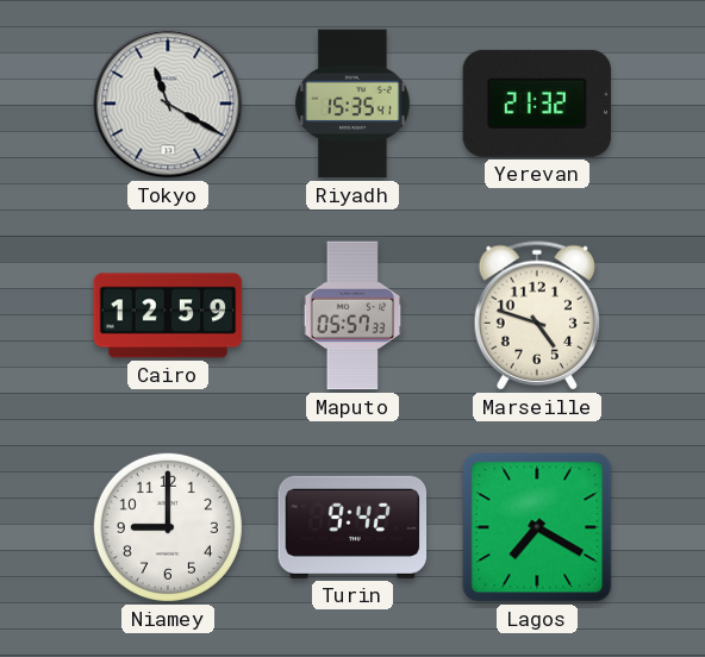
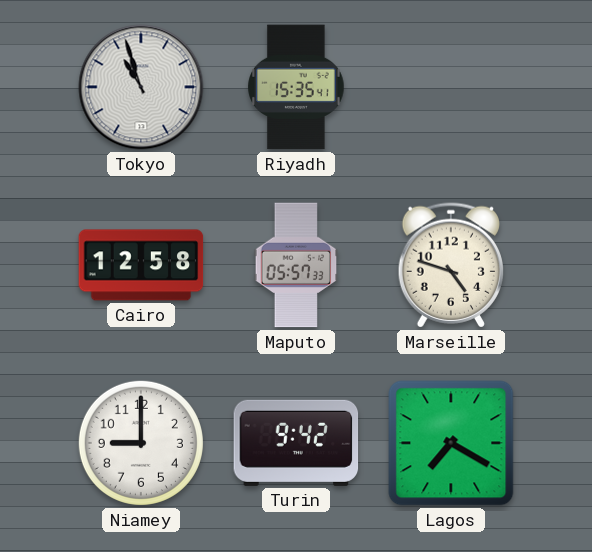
Tokyo: 11:20 -> 10:57
Yerevan: 21:32 -> none
Cairo: 12:59 -> 12:58
